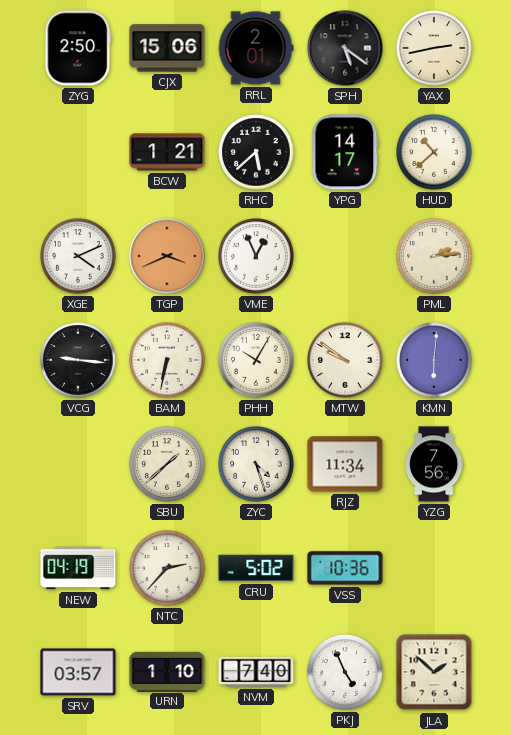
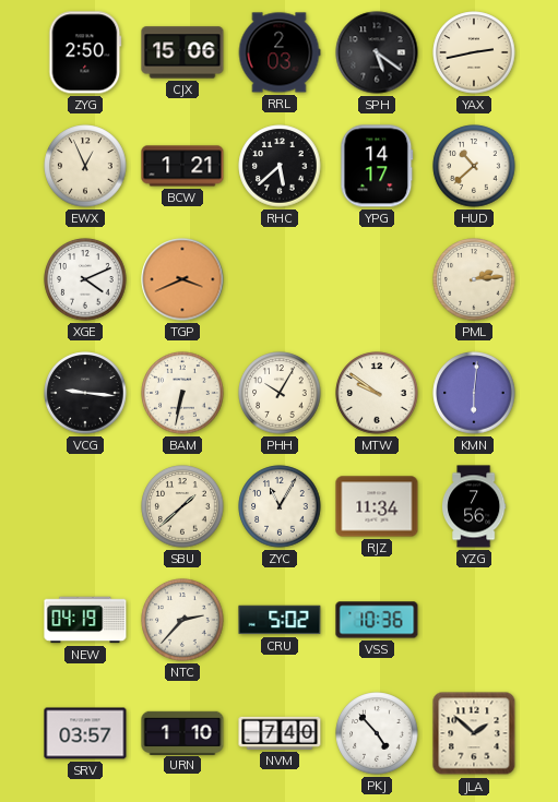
RRL: 2:01 -> 2:03
EWX: none -> 12:56
VME: 12:56 -> none
ZYC: 4:27 -> 11:05
PKJ: 4:56 -> 4:53
